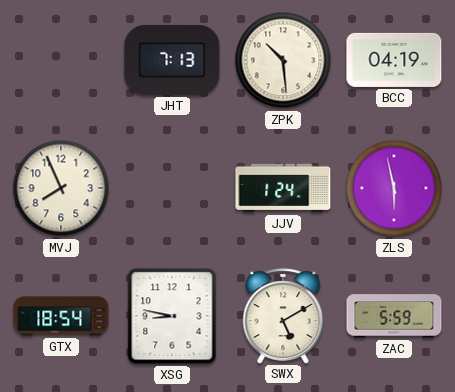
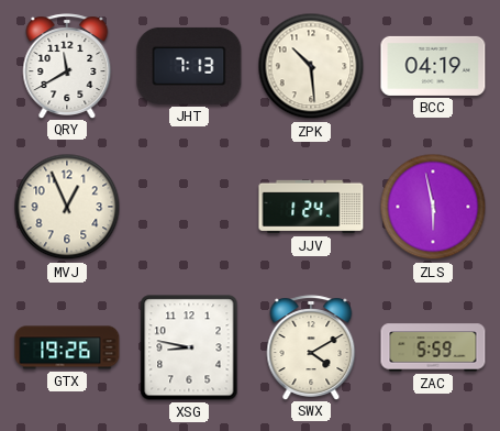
QRY: none -> 11:40
MVJ: 7:56 -> 12:56
GTX: 18:54 -> 19:26
SWX: 5:10 -> 4:10
